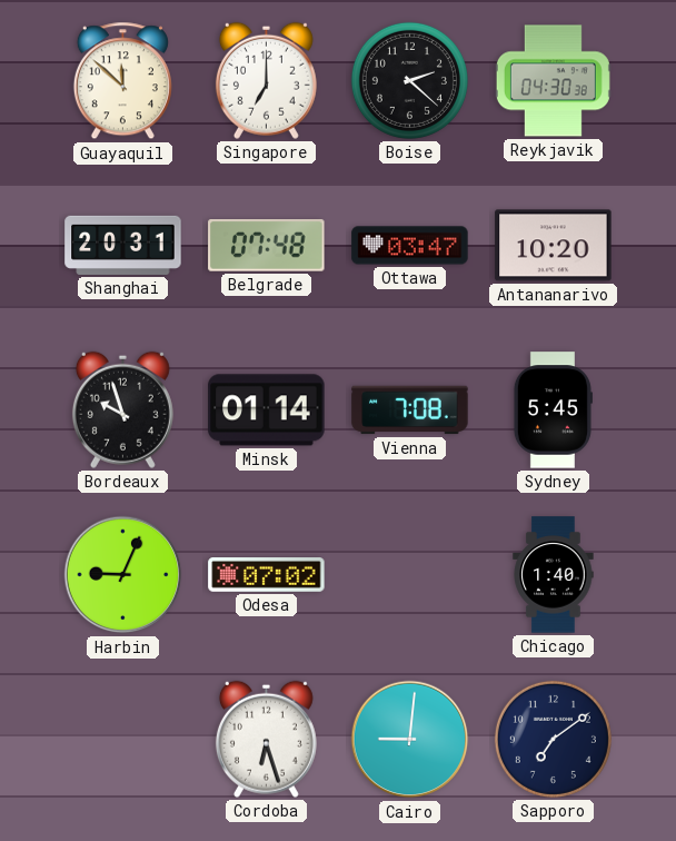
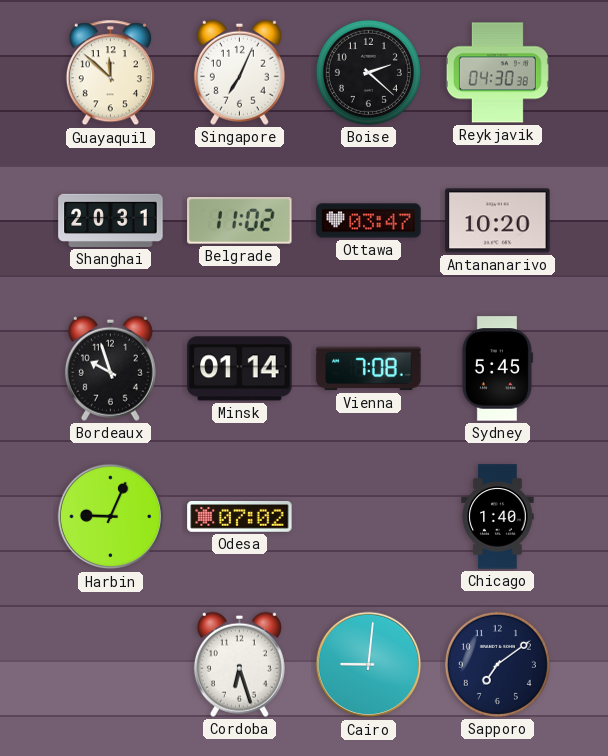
Singapore: 7:00 -> 7:04
Belgrade: 07:48 -> 11:02
